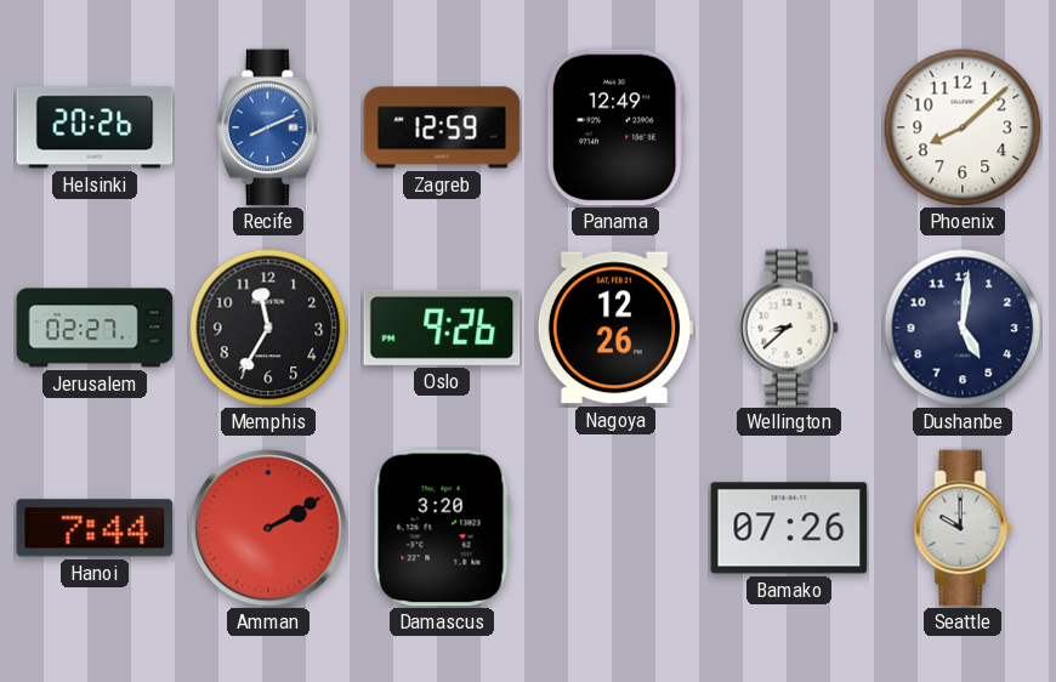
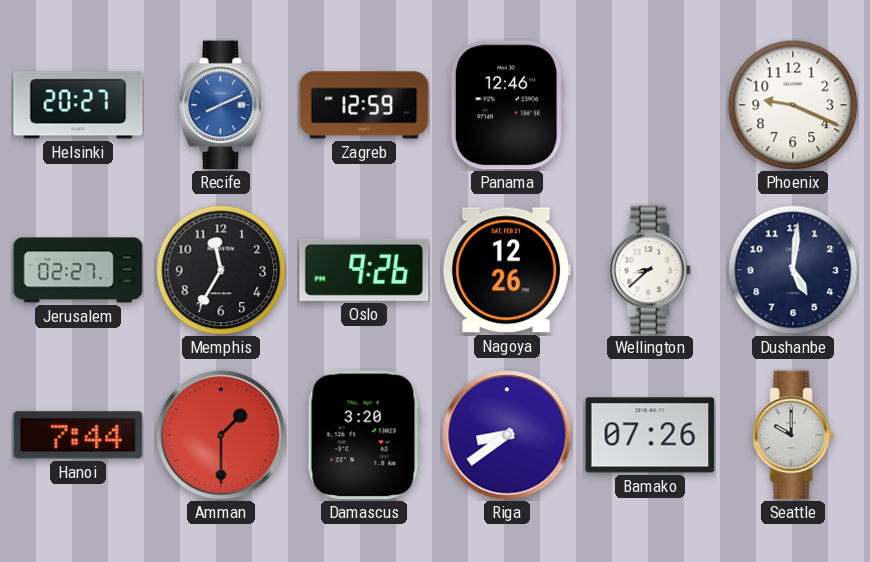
Helsinki: 20:26 -> 20:27
Panama: 12:49 -> 12:46
Phoenix: 8:08 -> 9:19
Amman: 2:10 -> 1:30
Riga: none -> 8:39
